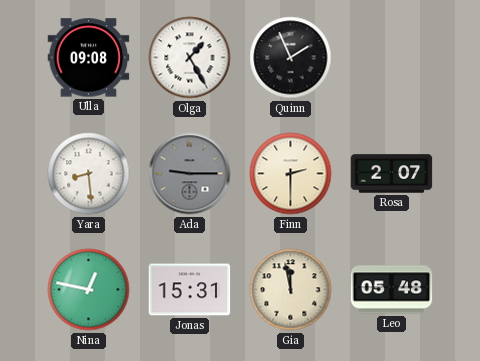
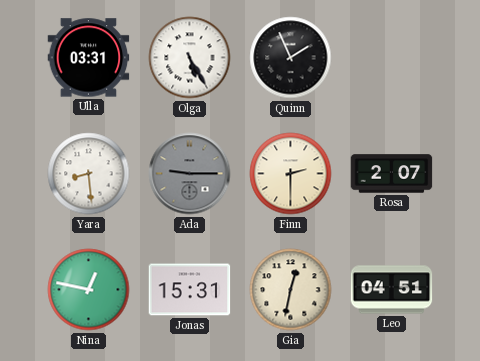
Ulla: 09:08 -> 03:31
Olga: 1:25 -> 5:25
Gia: 11:58 -> 12:32
Leo: 05:48 -> 04:51
